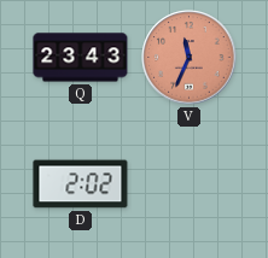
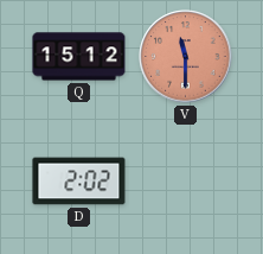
Q: 23:43 -> 15:12
V: 11:34 -> 11:30
